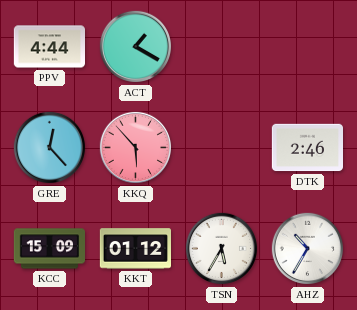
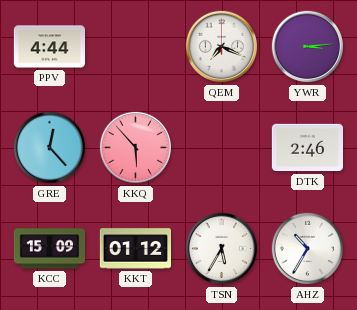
ACT: 1:20 -> none
QEM: none -> 7:19
YWR: none -> 3:14
